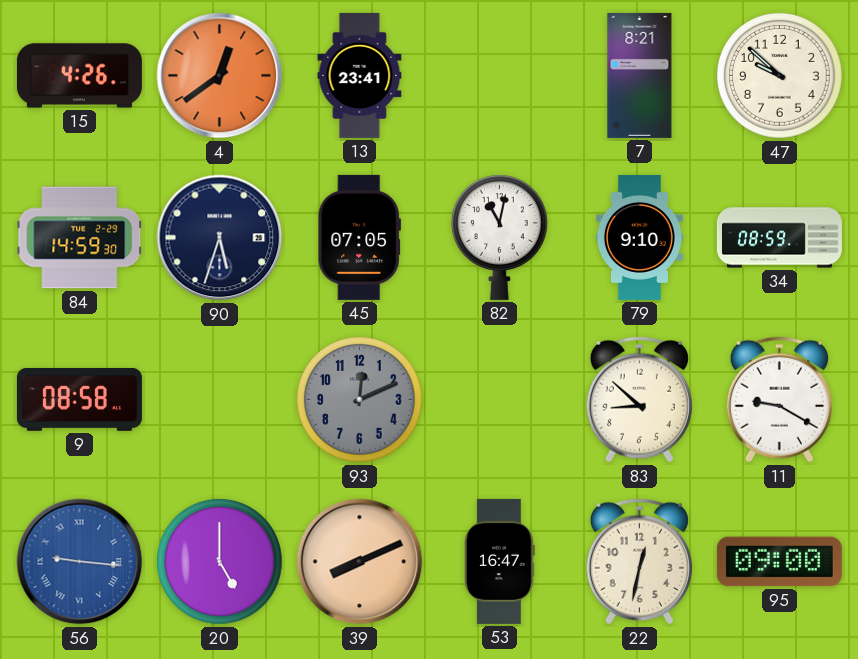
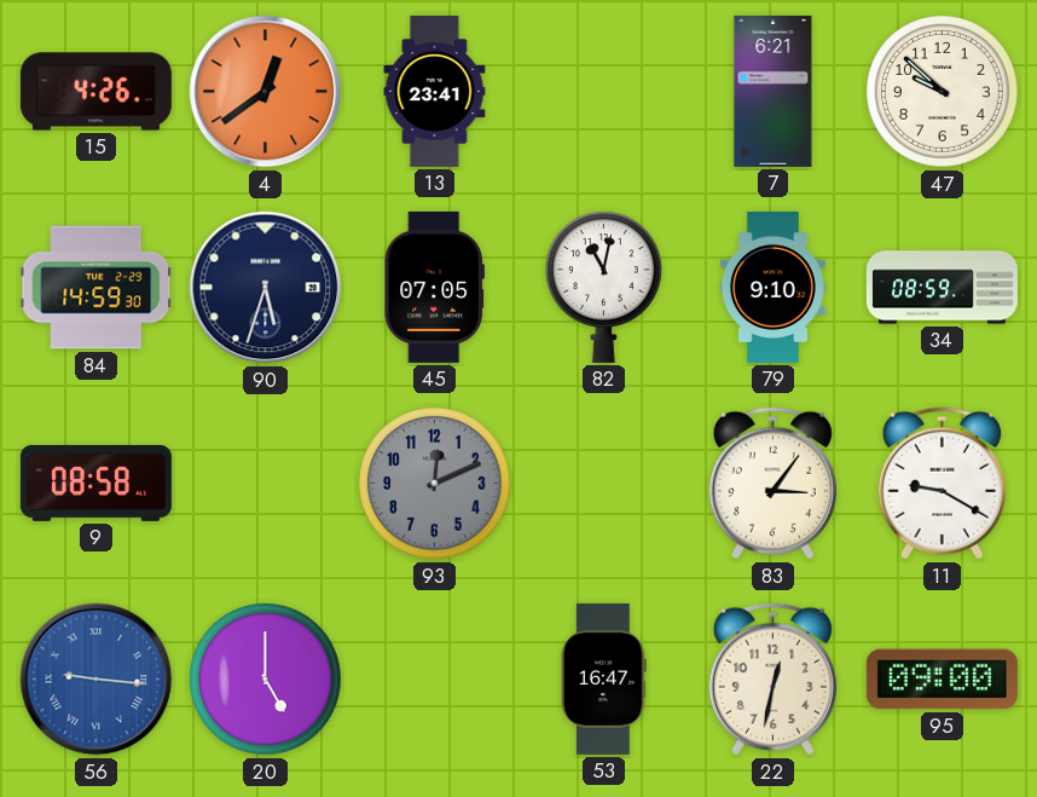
7: 8:21 -> 6:21
83: 8:52 -> 3:06
39: 8:11 -> none
